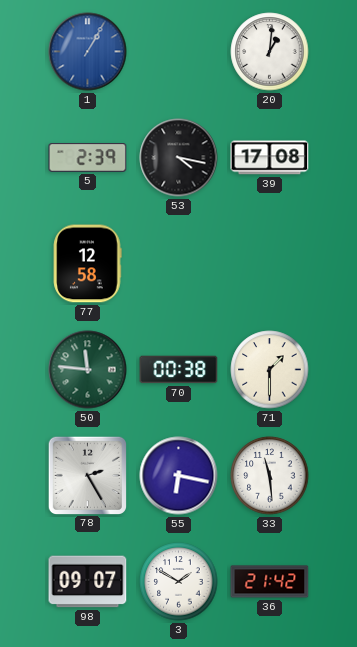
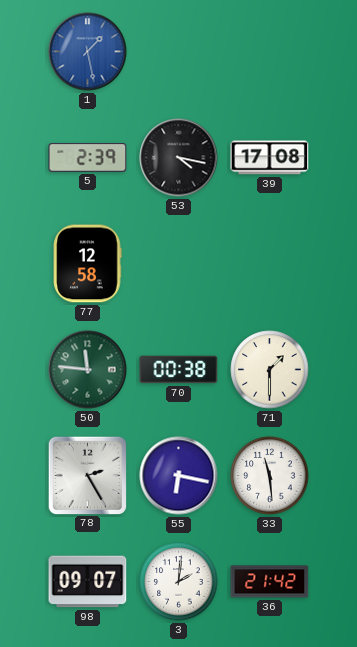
1: 1:05 -> 1:28
20: 1:01 -> none
3: 1:50 -> 2:01
